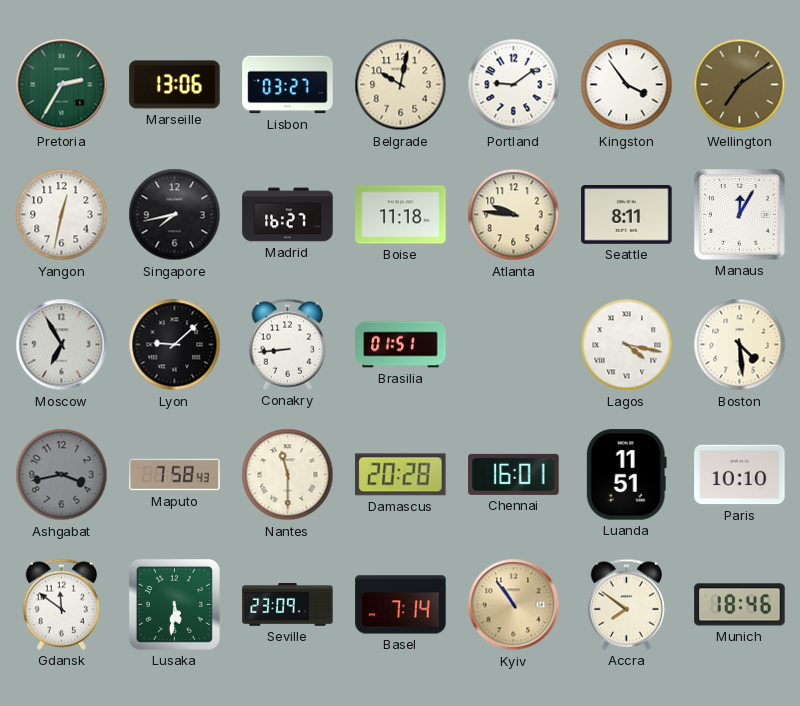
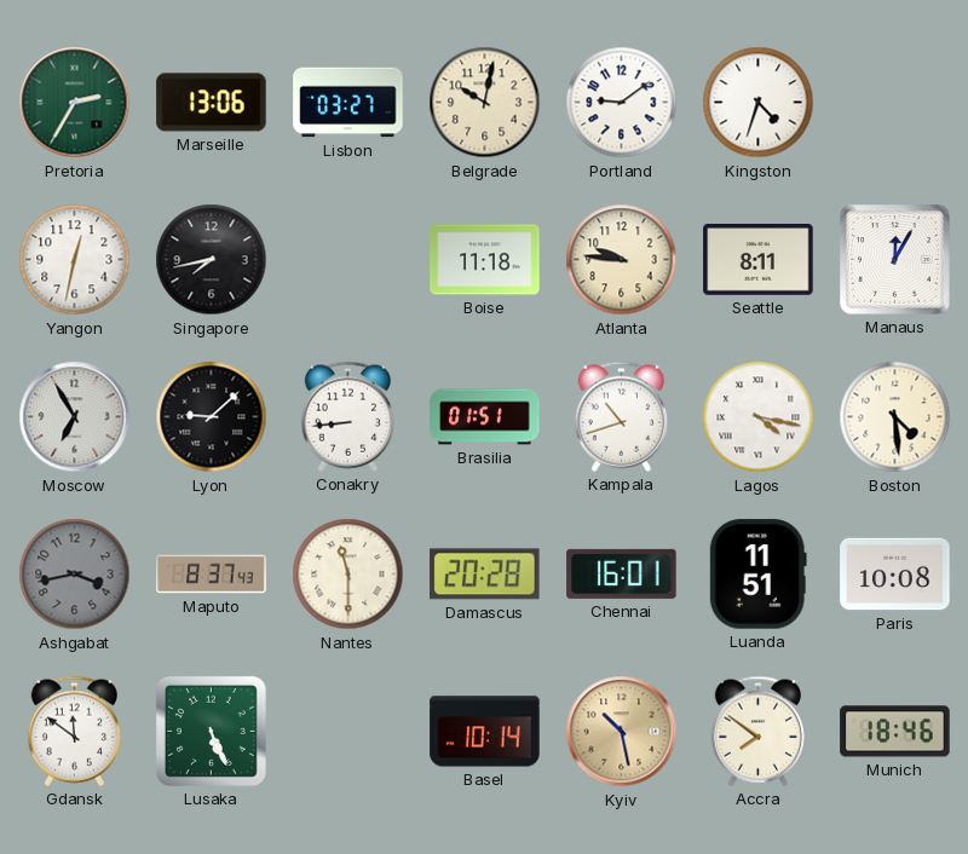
Kingston: 3:54 -> 4:33
Wellington: 7:09 -> none
Madrid: 16:27 -> none
Kampala: none -> 10:42
Maputo: 7:58 -> 8:37
Paris: 10:10 -> 10:08
Lusaka: 5:31 -> 5:26
Seville: 23:09 -> none
Basel: 7:14 -> 10:14
Kyiv: 10:54 -> 10:28
